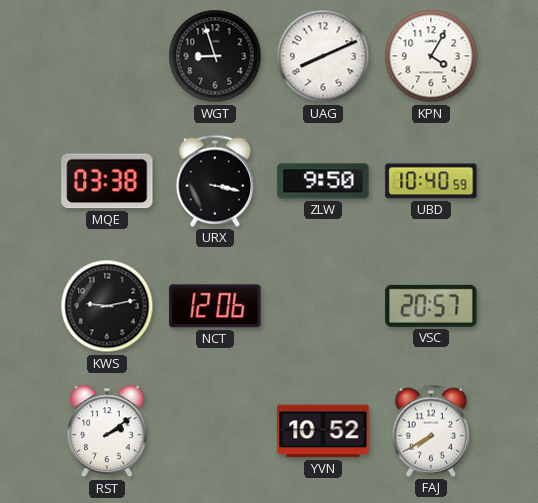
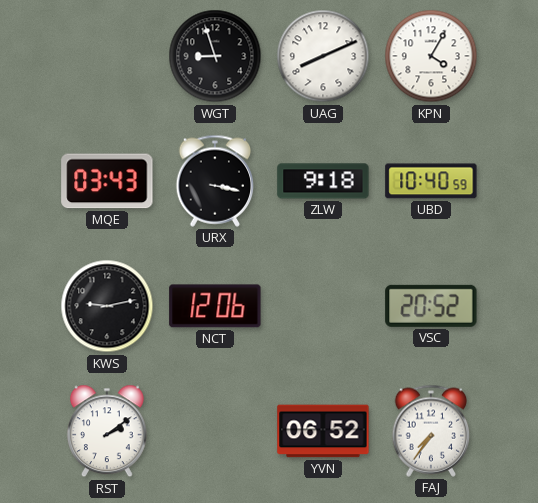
MQE: 03:38 -> 03:43
ZLW: 9:50 -> 9:18
VSC: 20:57 -> 20:52
YVN: 10:52 -> 06:52
FAJ: 7:40 -> 7:36
